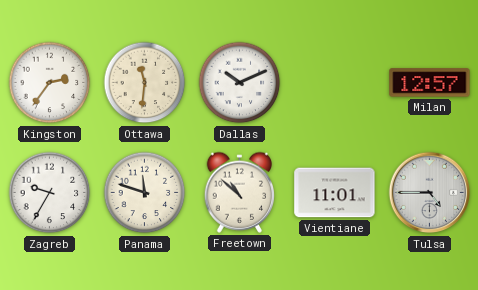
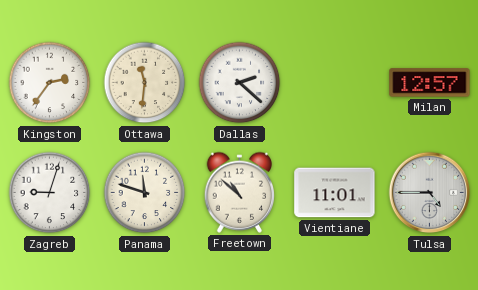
Dallas: 10:11 -> 2:22
Zagreb: 9:35 -> 9:03
